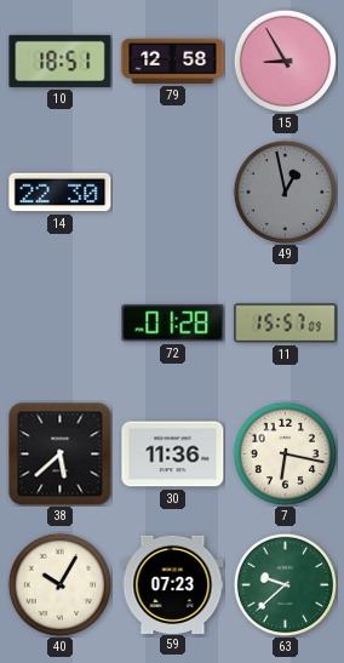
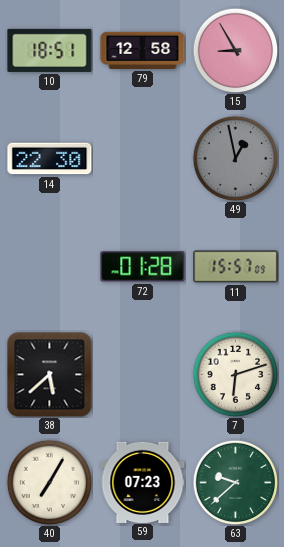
30: 11:36 -> none
7: 6:17 -> 6:12
40: 10:05 -> 7:05
